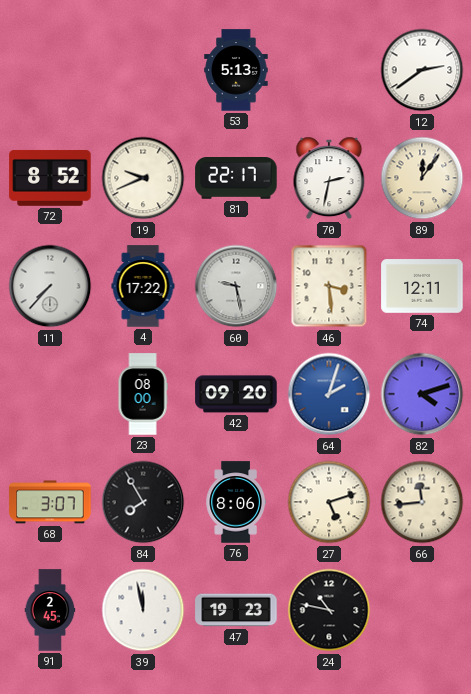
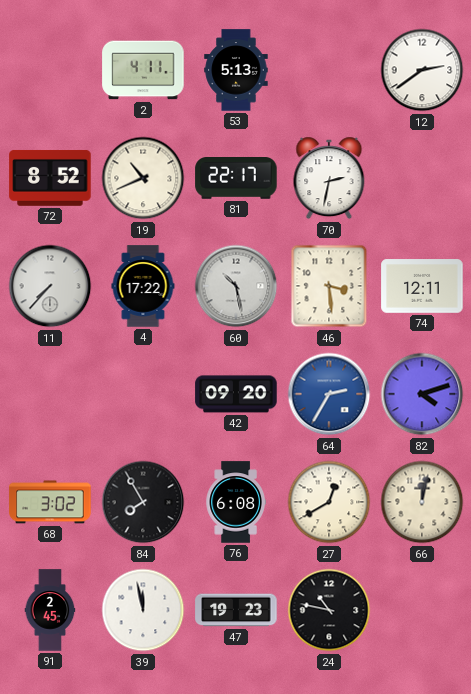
2: none -> 4:11
19: 9:41 -> 10:41
89: 12:06 -> none
60: 9:28 -> 10:28
23: 08:00 -> none
64: 2:03 -> 2:35
68: 3:07 -> 3:02
76: 8:06 -> 6:08
27: 5:12 -> 12:40
66: 11:44 -> 12:02
